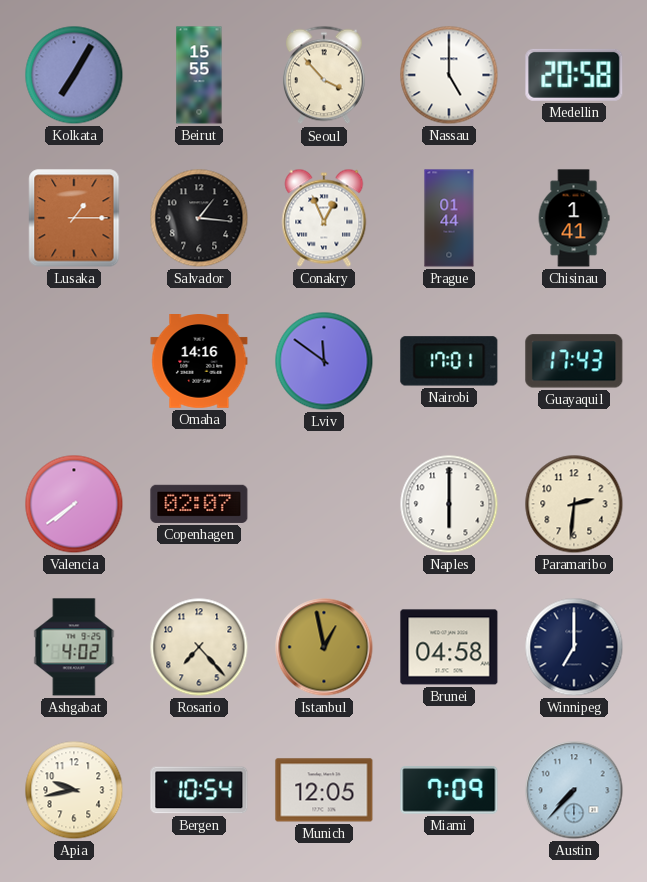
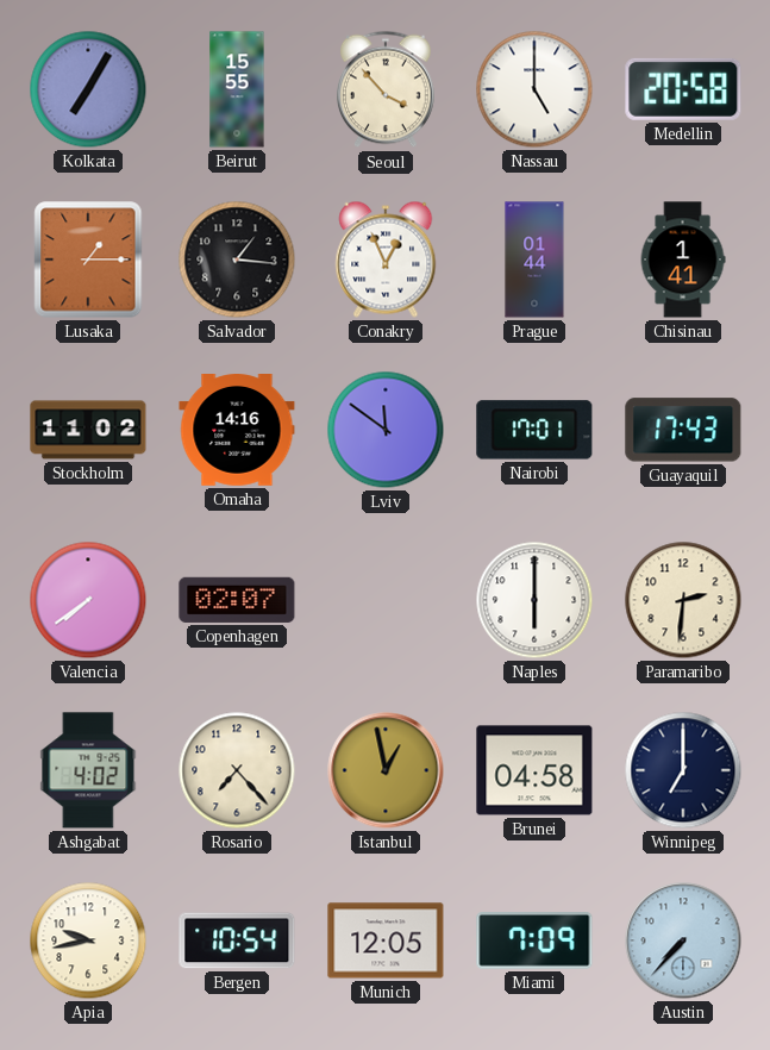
Stockholm: none -> 11:02
